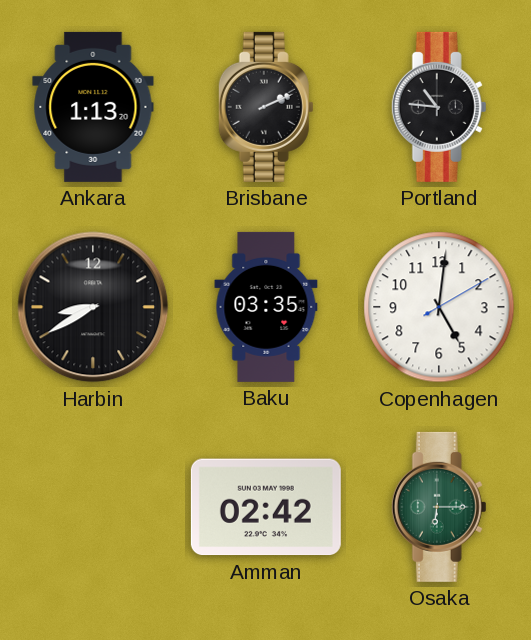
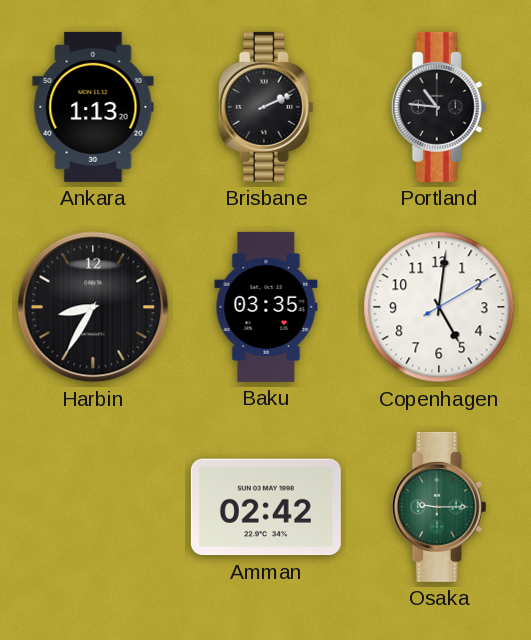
Harbin: 8:40 -> 8:35
Osaka: 6:15 -> 9:15
